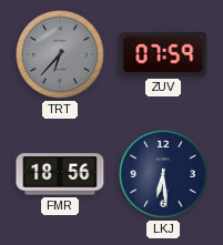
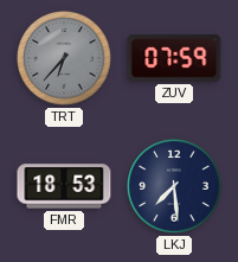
FMR: 18:56 -> 18:53
LKJ: 6:29 -> 7:29
